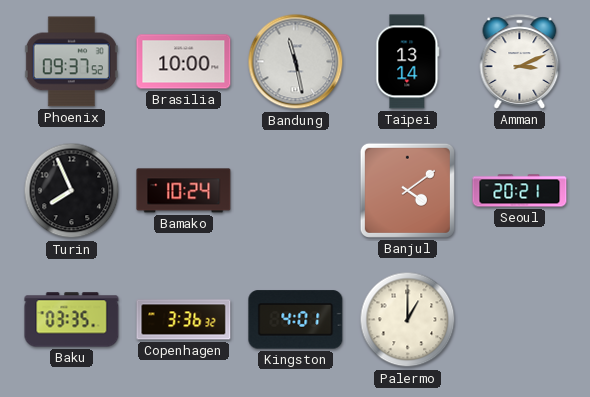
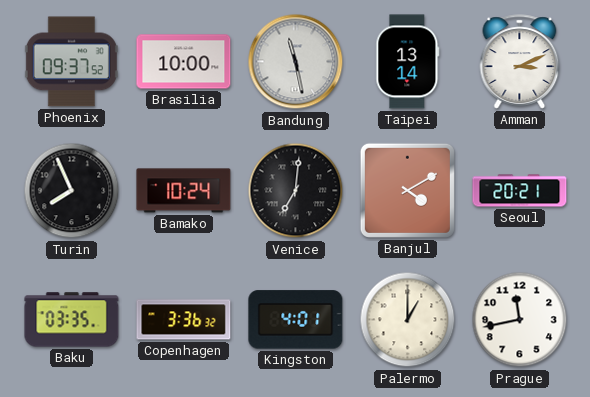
Venice: none -> 7:01
Banjul: 4:09 -> 4:10
Prague: none -> 11:43
